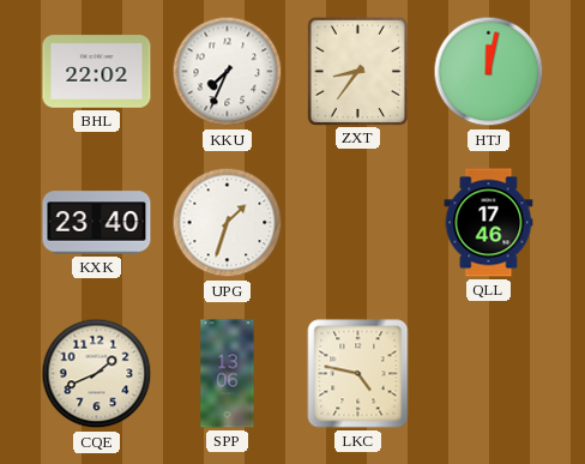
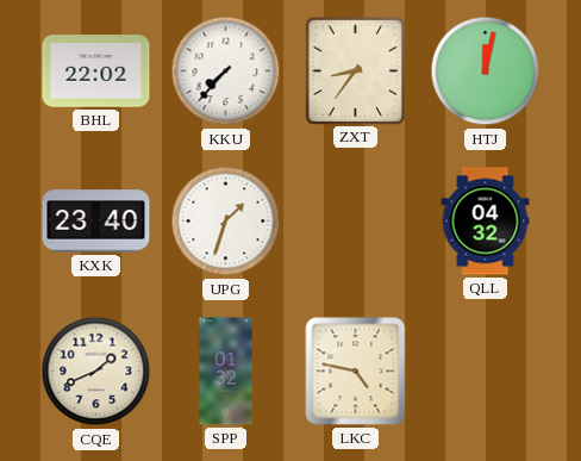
KKU: 7:34 -> 7:37
QLL: 17:46 -> 04:32
SPP: 13:06 -> 01:32
